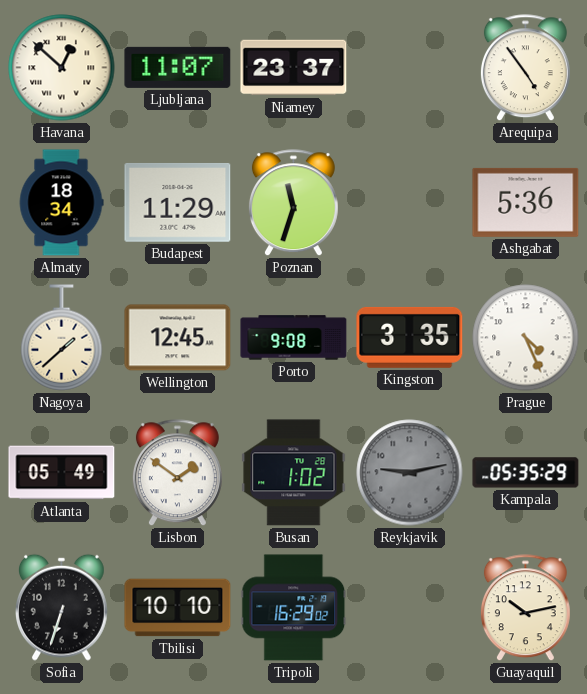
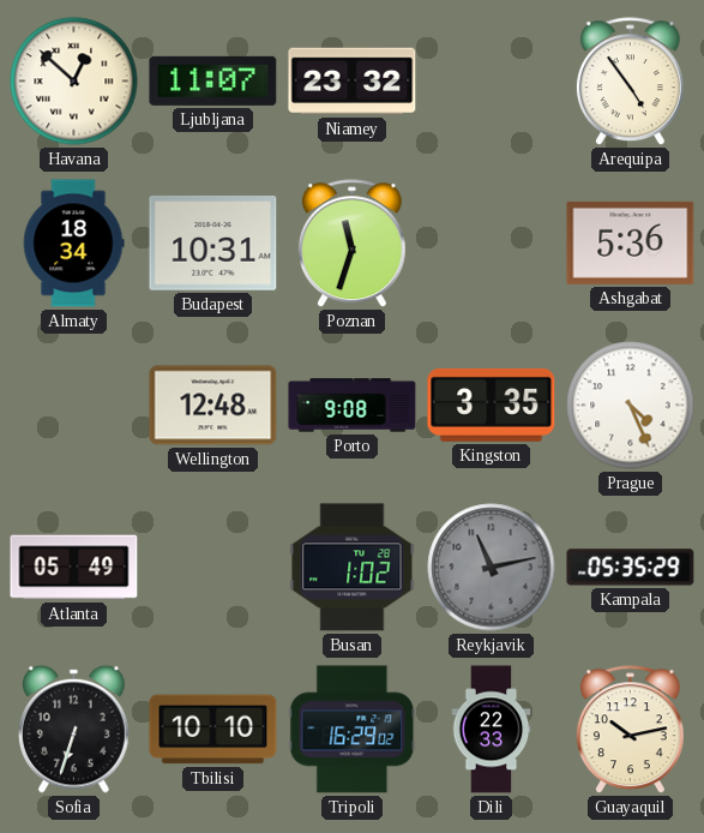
Niamey: 23:37 -> 23:32
Budapest: 11:29 -> 10:31
Nagoya: 1:38 -> none
Wellington: 12:45 -> 12:48
Lisbon: 1:51 -> none
Reykjavik: 9:13 -> 11:13
Dili: none -> 22:33
